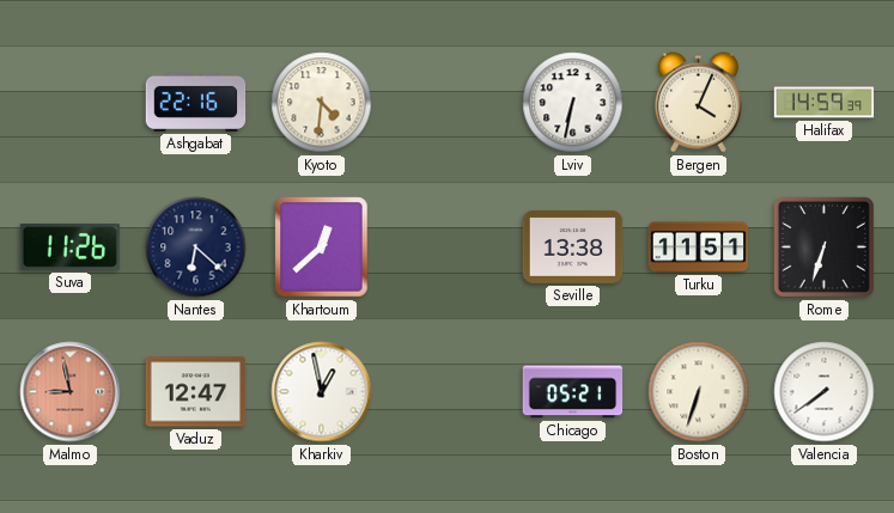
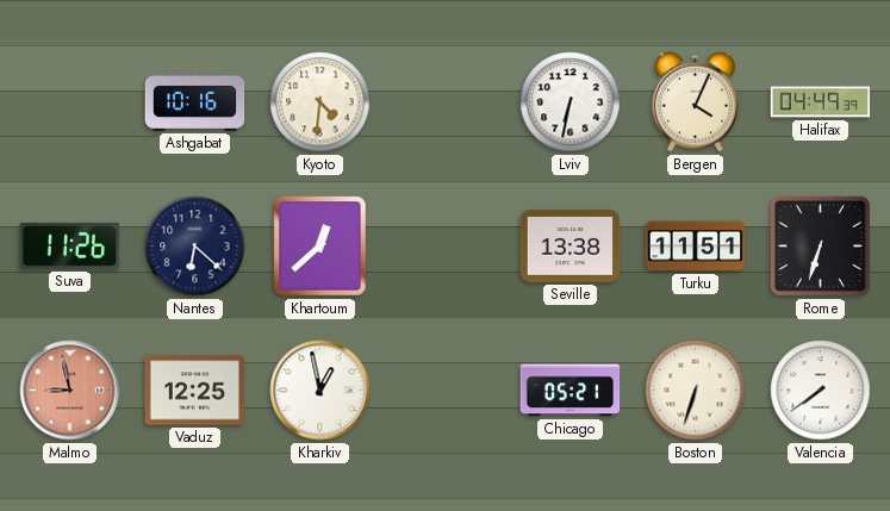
Ashgabat: 22:16 -> 10:16
Halifax: 14:59 -> 04:49
Vaduz: 12:47 -> 12:25
